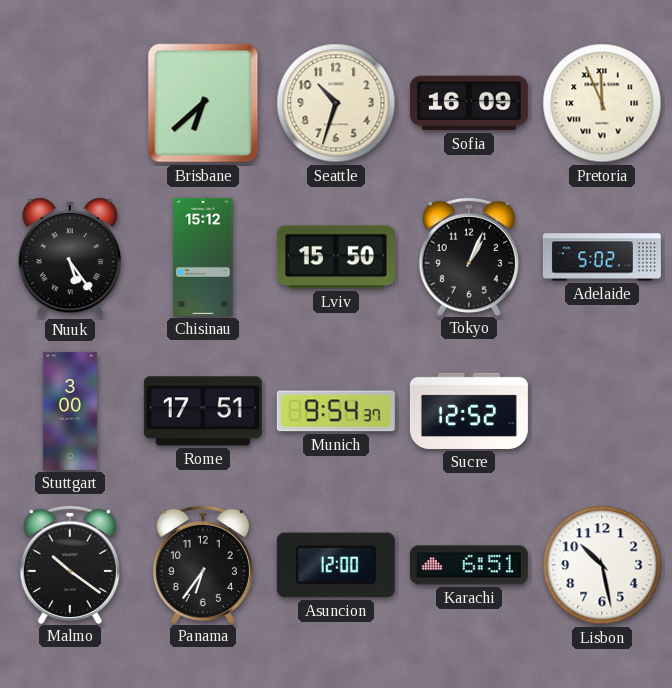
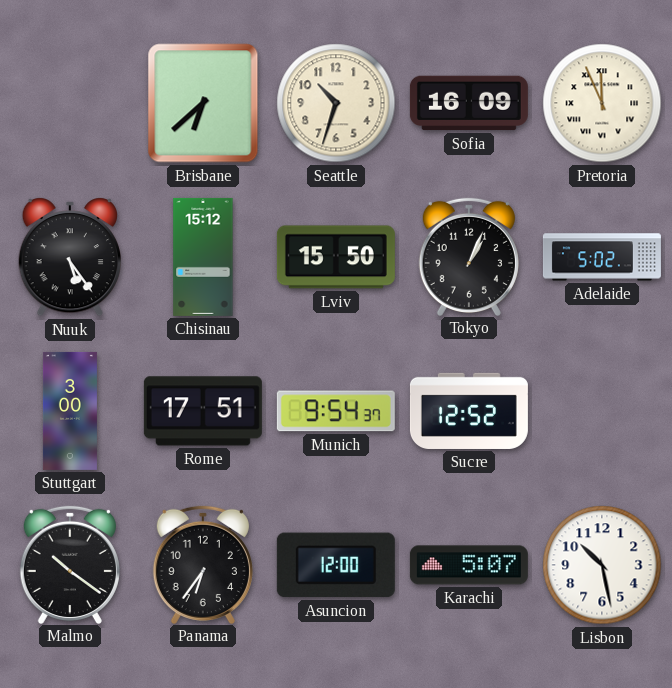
Karachi: 6:51 -> 5:07
